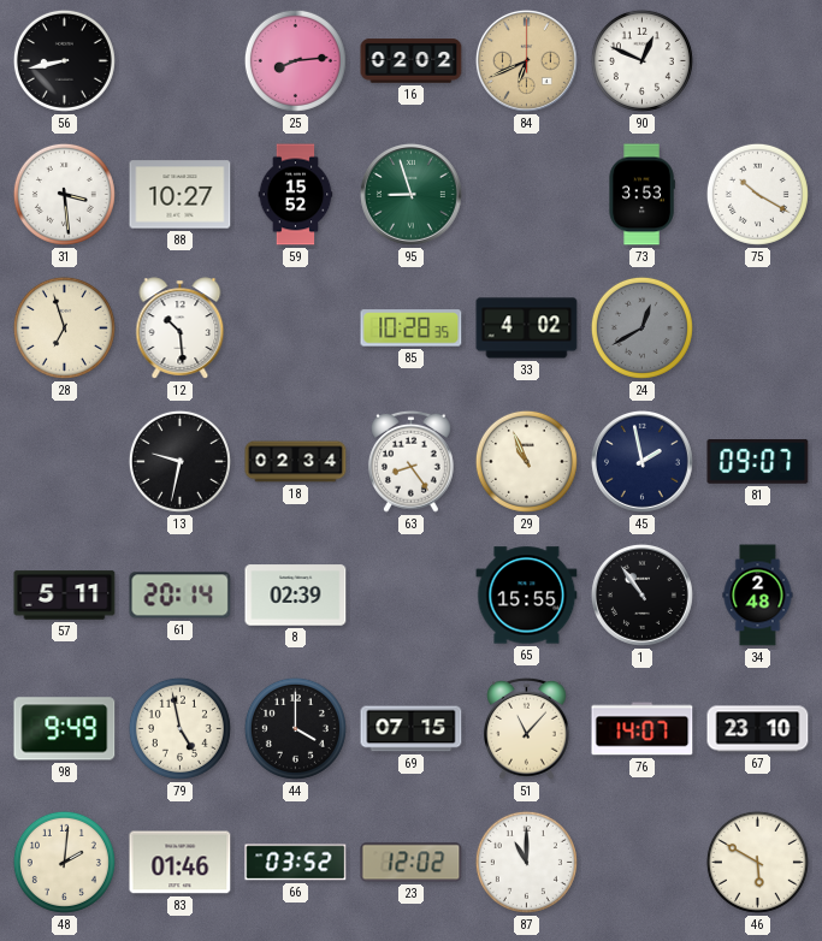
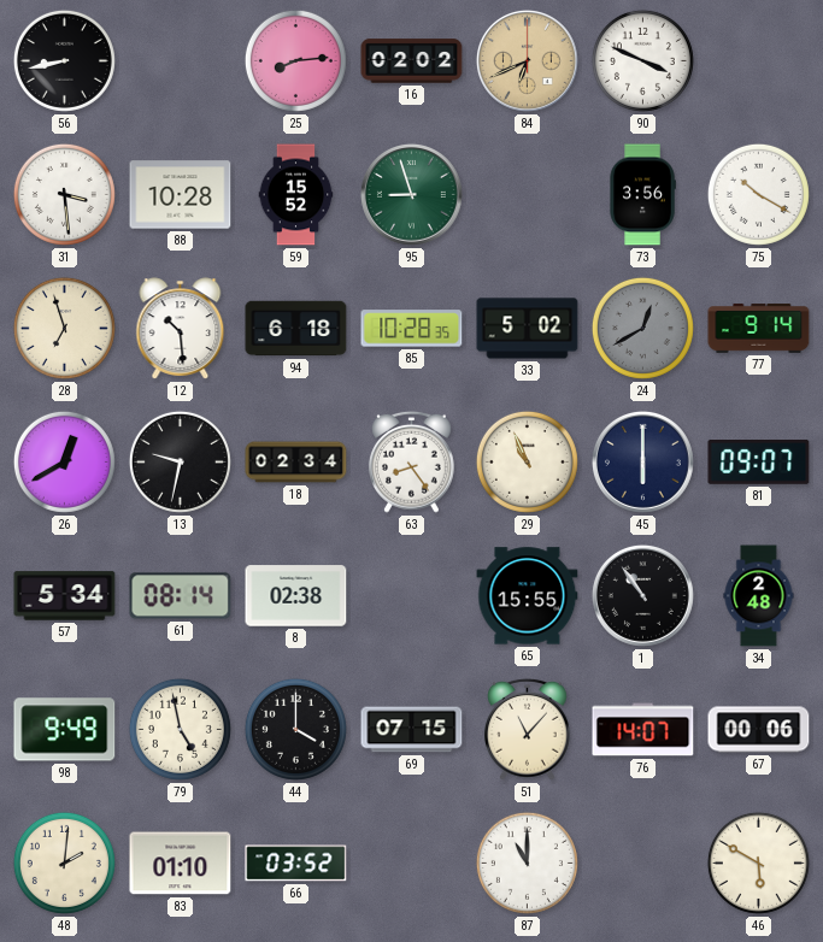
90: 12:49 -> 3:49
88: 10:27 -> 10:28
73: 3:53 -> 3:56
94: none -> 6:18
33: 4:02 -> 5:02
77: none -> 9:14
26: none -> 12:40
45: 1:58 -> 6:00
57: 5:11 -> 5:34
61: 20:14 -> 08:14
8: 02:39 -> 02:38
67: 23:10 -> 00:06
83: 01:46 -> 01:10
23: 12:02 -> none
